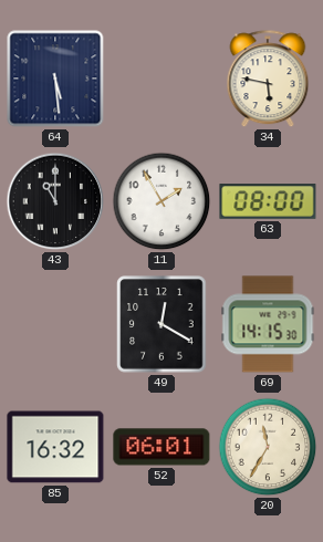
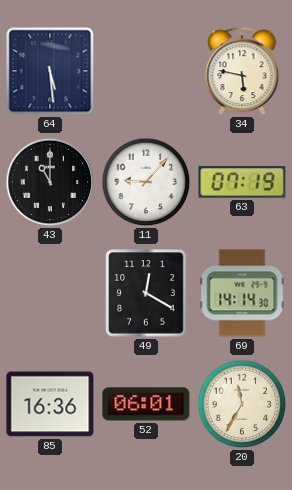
11: 1:55 -> 9:07
63: 08:00 -> 07:19
69: 14:15 -> 14:14
85: 16:32 -> 16:36
